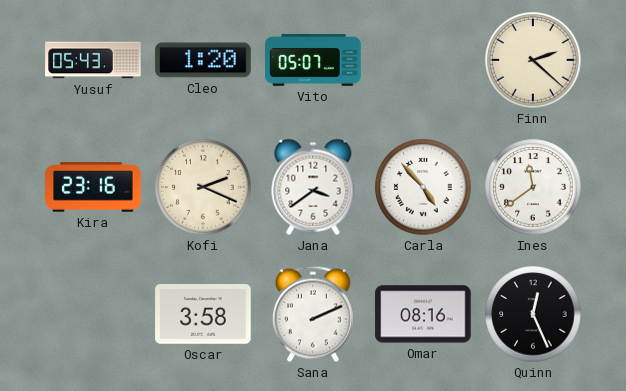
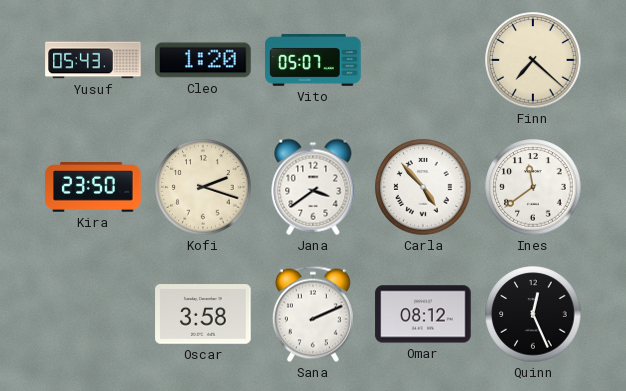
Finn: 2:22 -> 7:22
Kira: 23:16 -> 23:50
Kofi: 2:19 -> 2:18
Omar: 08:16 -> 08:12
